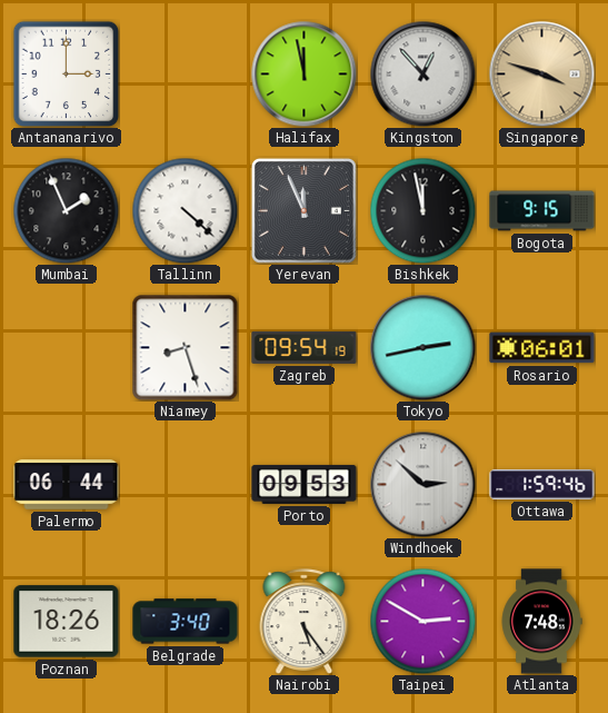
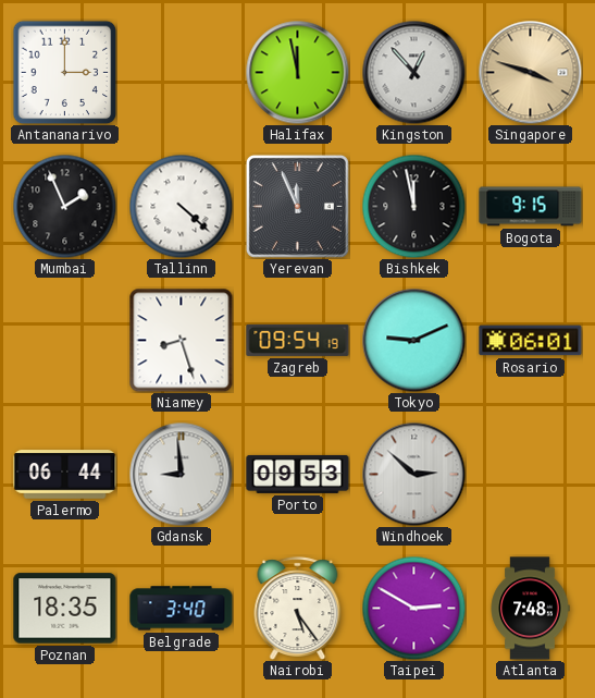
Tokyo: 2:43 -> 9:11
Gdansk: none -> 8:59
Ottawa: 1:59 -> none
Poznan: 18:26 -> 18:35
